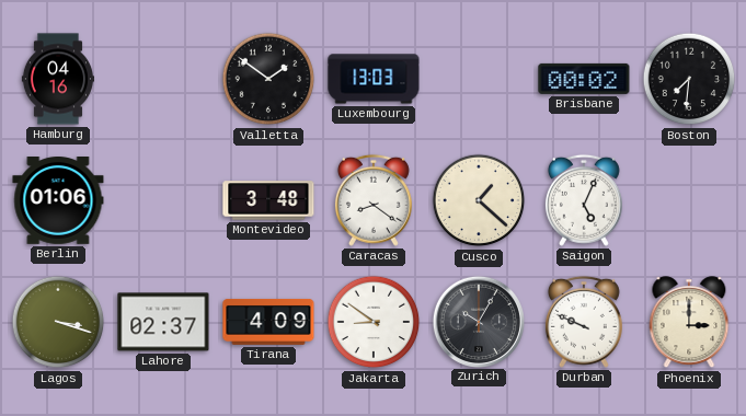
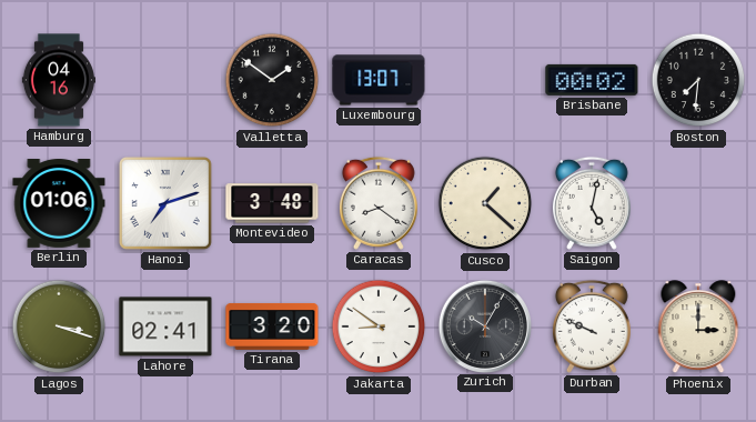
Luxembourg: 13:03 -> 13:07
Hanoi: none -> 7:12
Saigon: 5:04 -> 5:02
Lahore: 02:37 -> 02:41
Tirana: 4:09 -> 3:20
